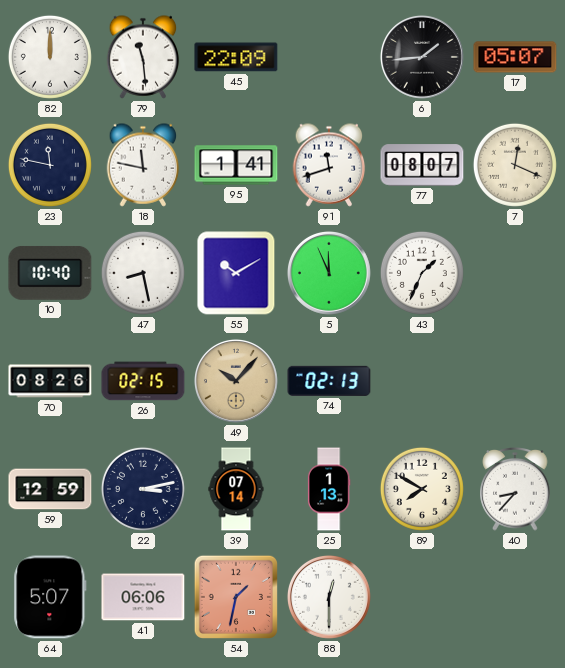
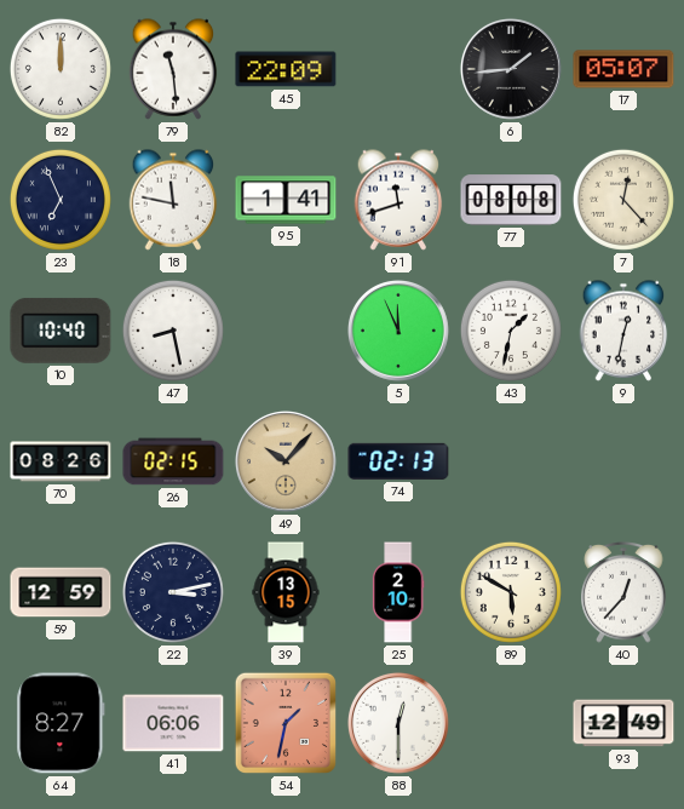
23: 11:47 -> 6:56
77: 08:07 -> 08:08
7: 12:19 -> 12:23
55: 10:10 -> none
43: 1:34 -> 1:32
9: none -> 12:32
39: 07:14 -> 13:15
25: 1:13 -> 2:10
89: 7:50 -> 5:50
40: 8:37 -> 12:37
64: 5:07 -> 8:27
93: none -> 12:49
